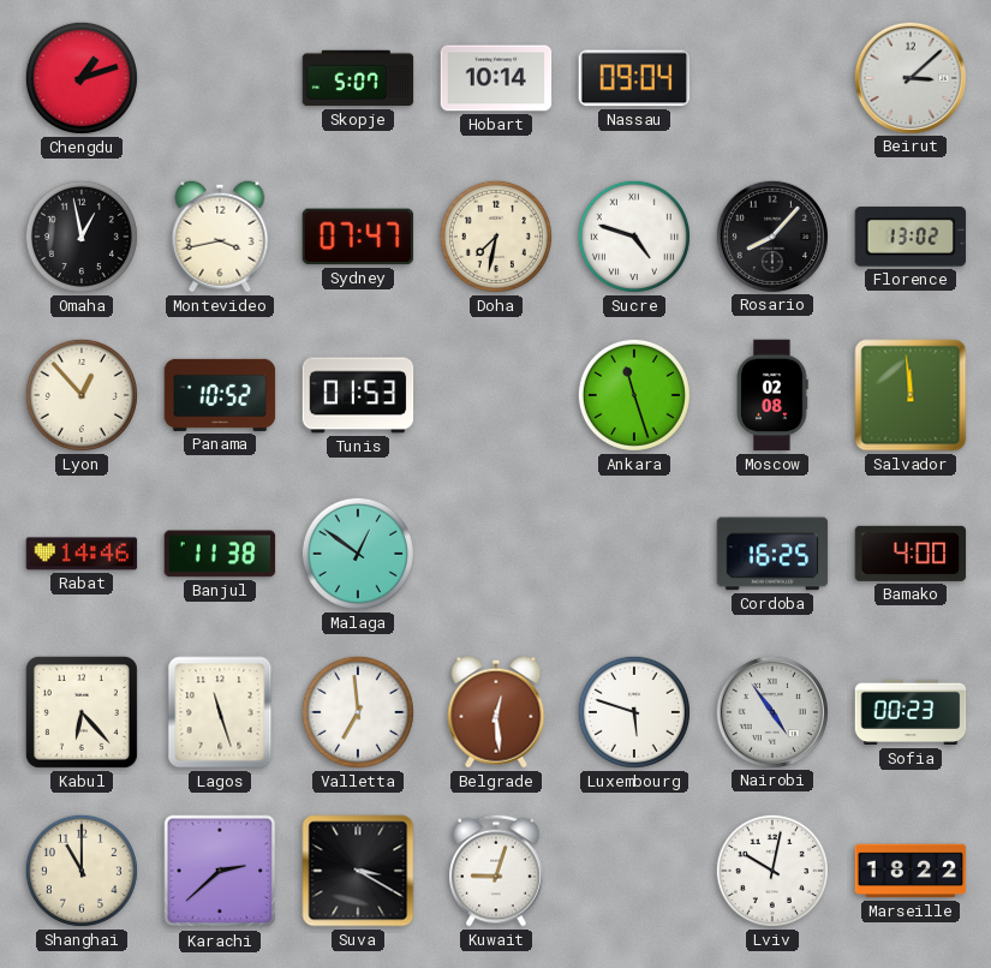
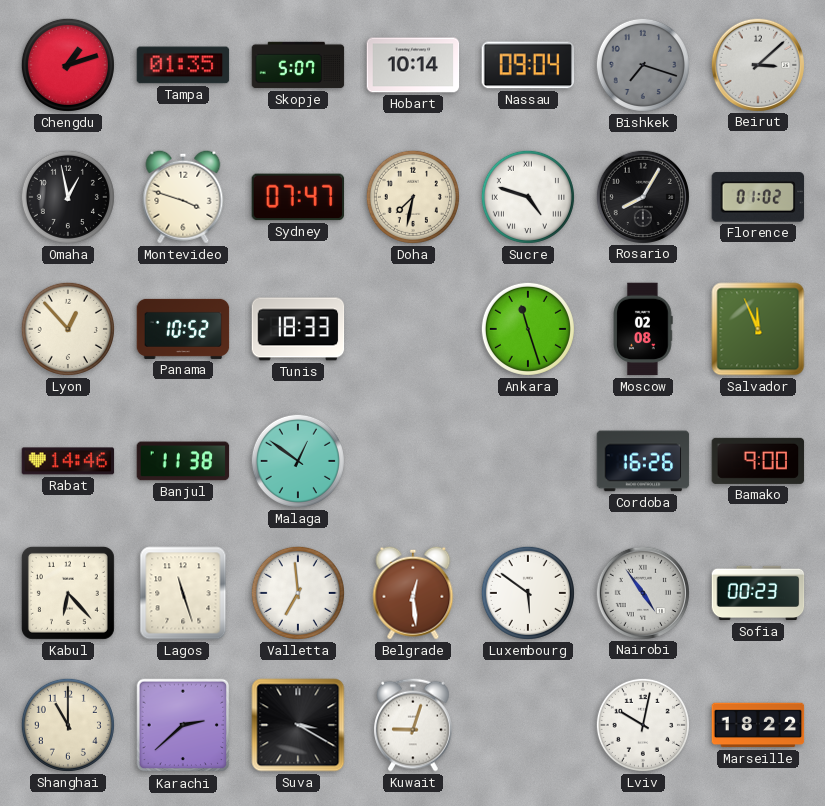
Tampa: none -> 01:35
Bishkek: none -> 7:18
Montevideo: 3:43 -> 3:48
Rosario: 8:07 -> 8:05
Florence: 13:02 -> 01:02
Tunis: 01:53 -> 18:33
Salvador: 11:59 -> 11:56
Cordoba: 16:25 -> 16:26
Bamako: 4:00 -> 9:00
Luxembourg: 5:48 -> 5:51
